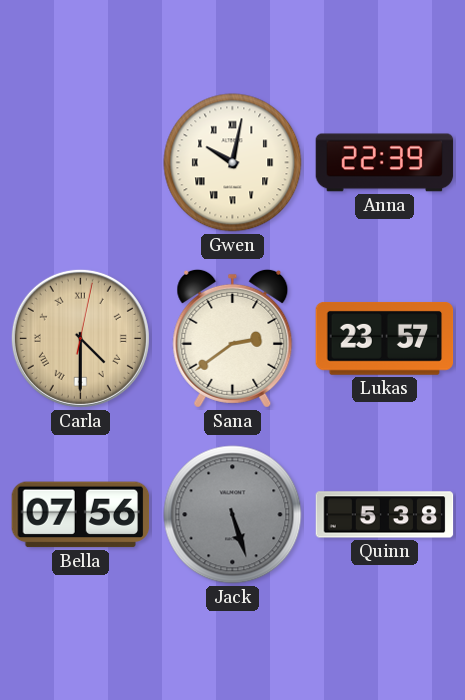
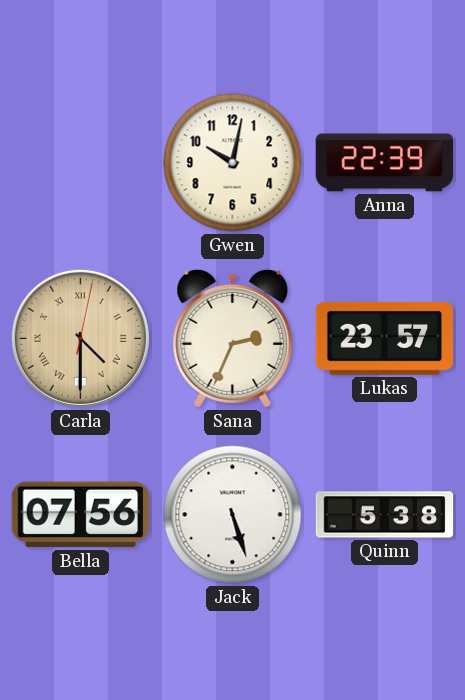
Gwen numerals: Roman -> Arabic
Sana: 2:39 -> 2:34
Jack dial: grey -> white
